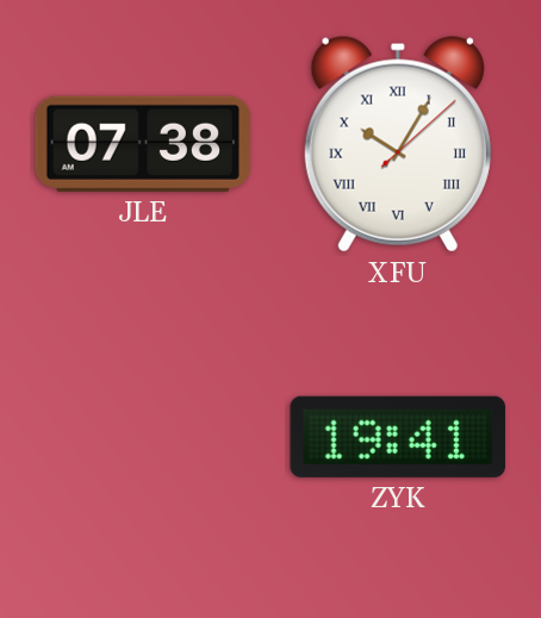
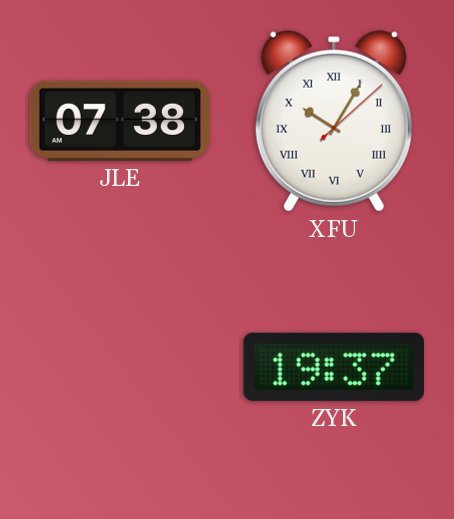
ZYK: 19:41 -> 19:37
